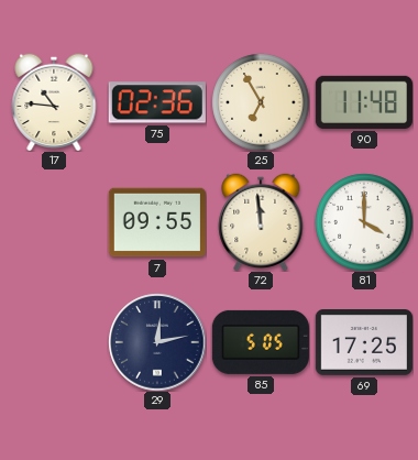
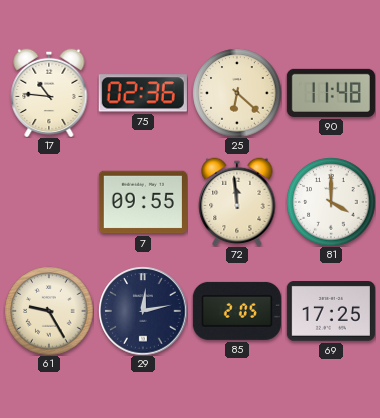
25: 6:55 -> 6:22
61: none -> 9:25
85: 5:05 -> 2:05
